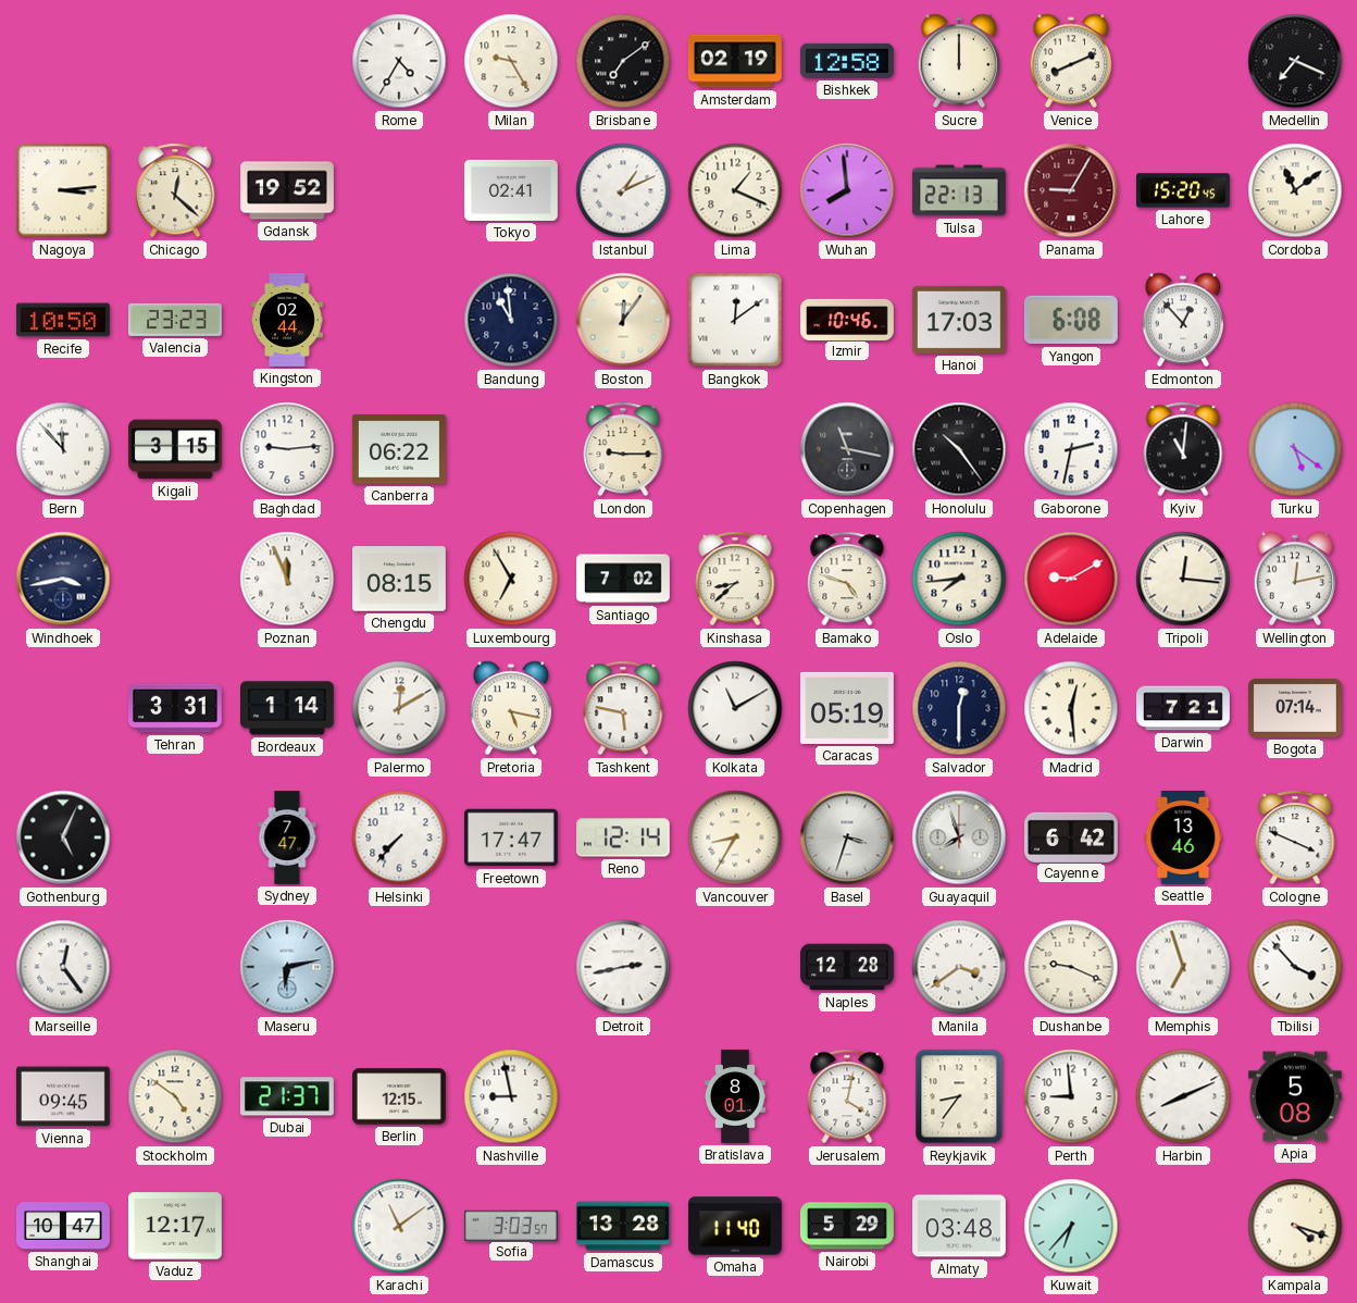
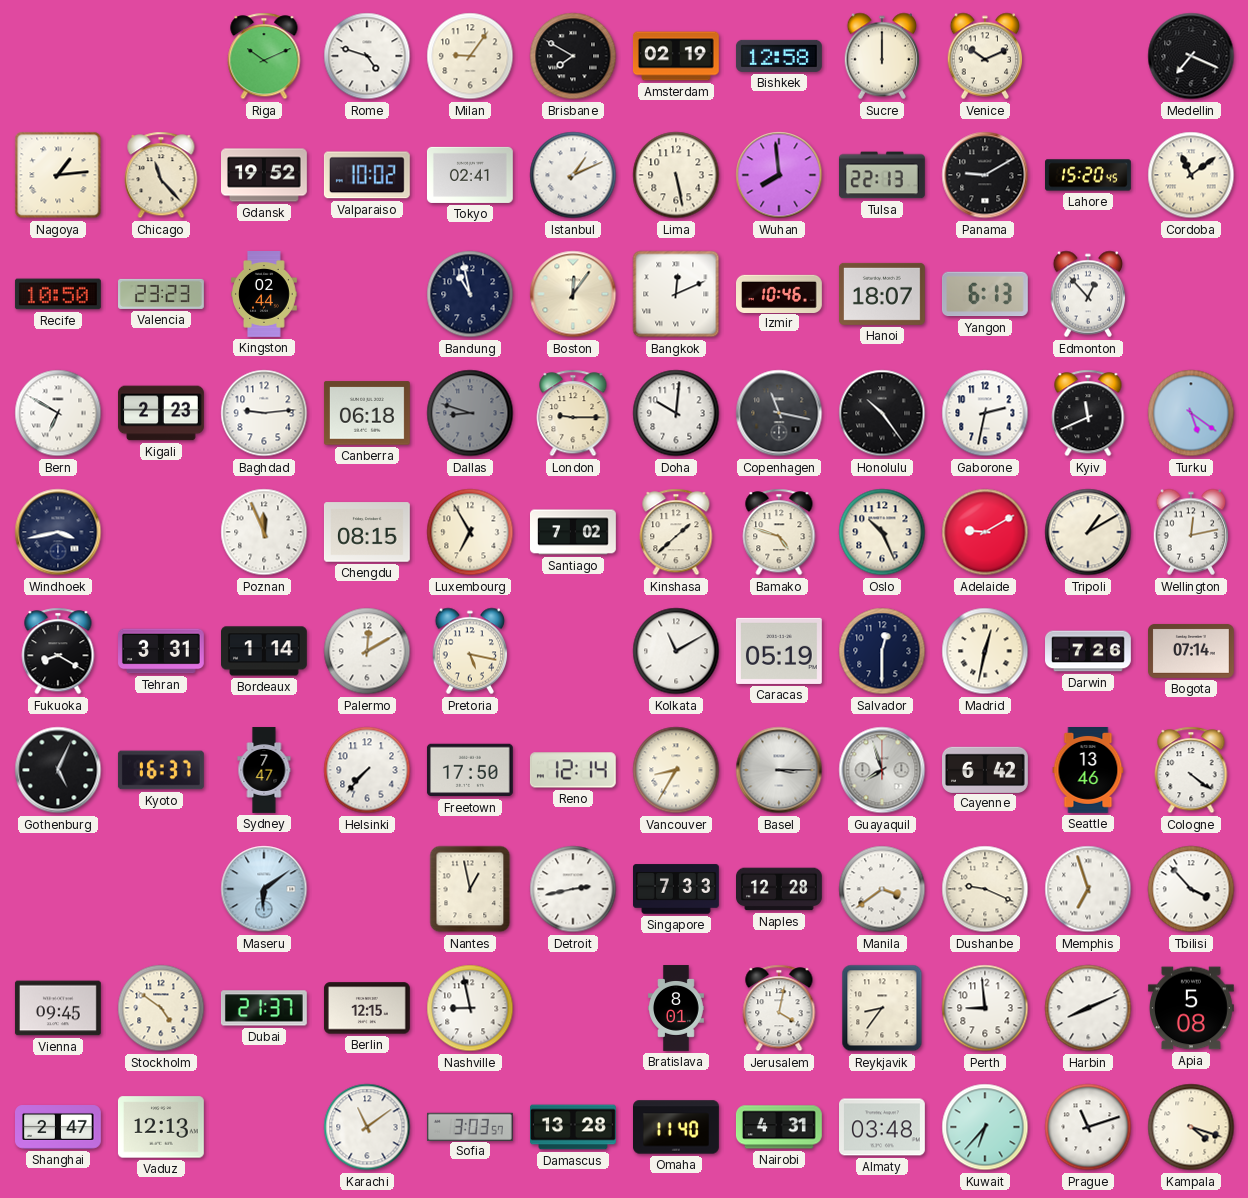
Riga: none -> 10:11
Rome: 4:35 -> 4:48
Milan: 9:25 -> 9:06
Brisbane: 7:09 -> 7:50
Venice: 8:11 -> 10:11
Nagoya: 3:14 -> 1:14
Chicago: 12:22 -> 11:23
Valparaiso: none -> 10:02
Lima: 1:19 -> 5:28
Panama: 9:05 -> 9:10
Panama dial: burgundy -> black
Bandung: 10:59 -> 10:58
Bangkok: 12:09 -> 12:11
Hanoi: 17:03 -> 18:07
Yangon: 6:08 -> 6:13
Bern: 11:53 -> 6:50
Kigali: 3:15 -> 2:23
Canberra: 06:22 -> 06:18
Dallas: none -> 8:48
Doha: none -> 10:01
Kyiv: 11:01 -> 11:41
Kinshasa: 8:38 -> 1:38
Oslo: 7:44 -> 10:26
Tripoli: 12:16 -> 1:10
Fukuoka: none -> 8:20
Tashkent: 5:47 -> none
Madrid: 12:29 -> 12:32
Darwin: 7:21 -> 7:26
Kyoto: none -> 16:37
Freetown: 17:47 -> 17:50
Basel: 3:33 -> 3:15
Cologne: 3:49 -> 4:21
Marseille: 12:24 -> none
Maseru: 6:13 -> 6:09
Nantes: none -> 12:58
Singapore: none -> 7:33
Shanghai: 10:47 -> 2:47
Vaduz: 12:17 -> 12:13
Nairobi: 5:29 -> 4:31
Prague: none -> 11:12
